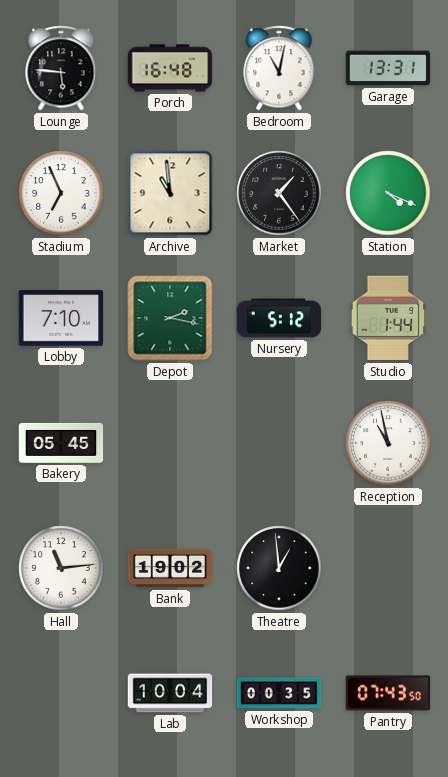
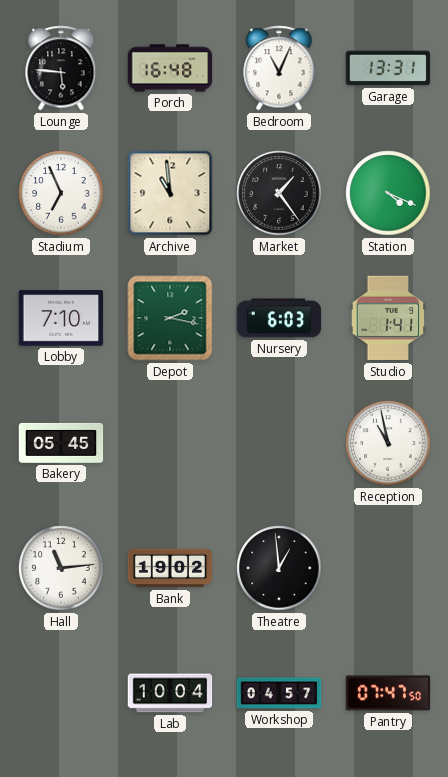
Bedroom: 11:02 -> 11:04
Nursery: 5:12 -> 6:03
Studio: 1:44 -> 1:41
Workshop: 00:35 -> 04:57
Pantry: 07:43 -> 07:47
